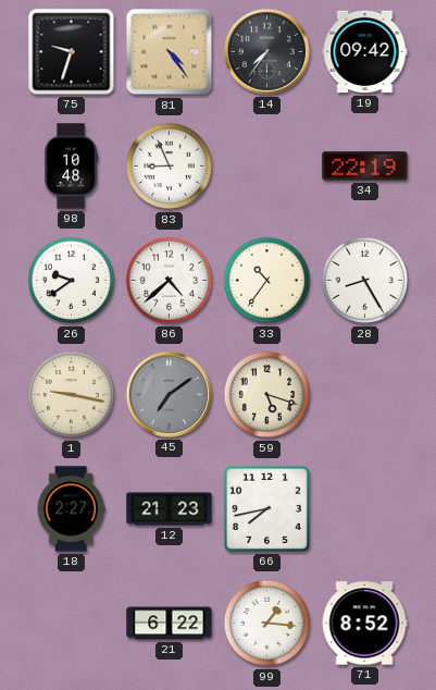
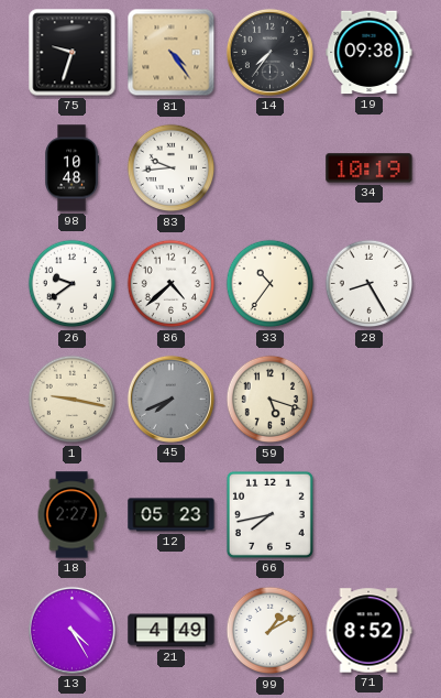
19: 09:42 -> 09:38
83: 8:56 -> 9:44
34: 22:19 -> 10:19
45: 7:09 -> 7:41
12: 21:23 -> 05:23
13: none -> 4:25
21: 6:22 -> 4:49
99: 1:16 -> 1:10
